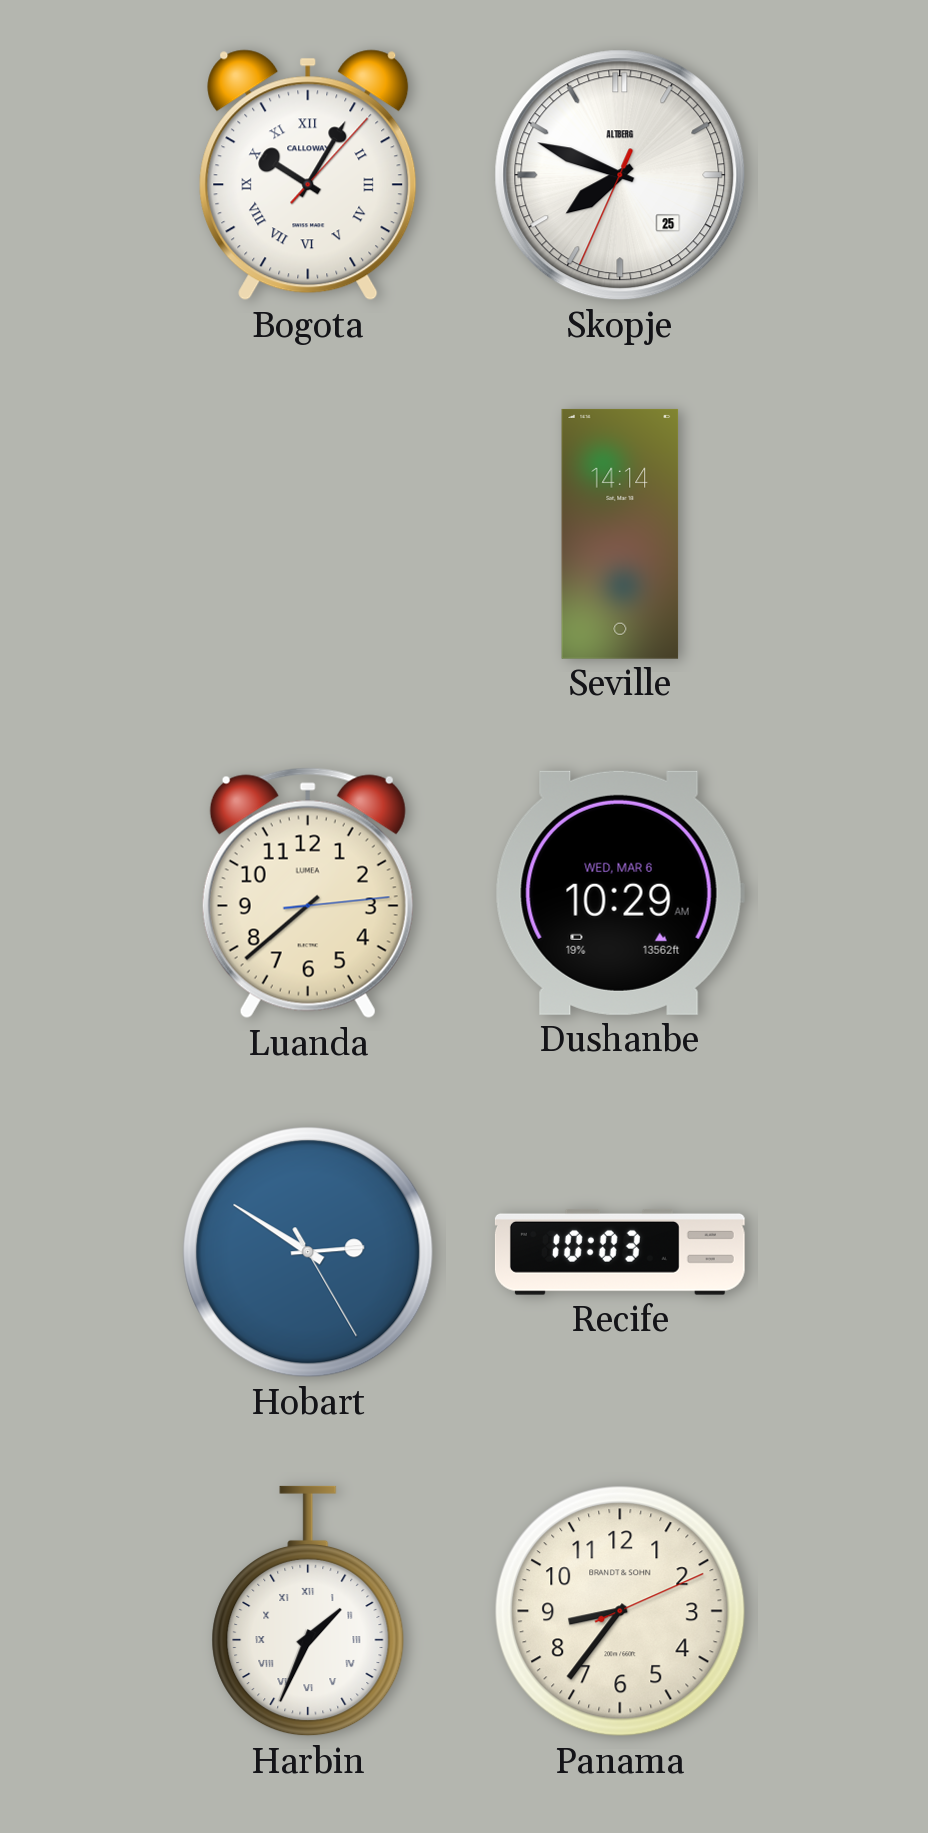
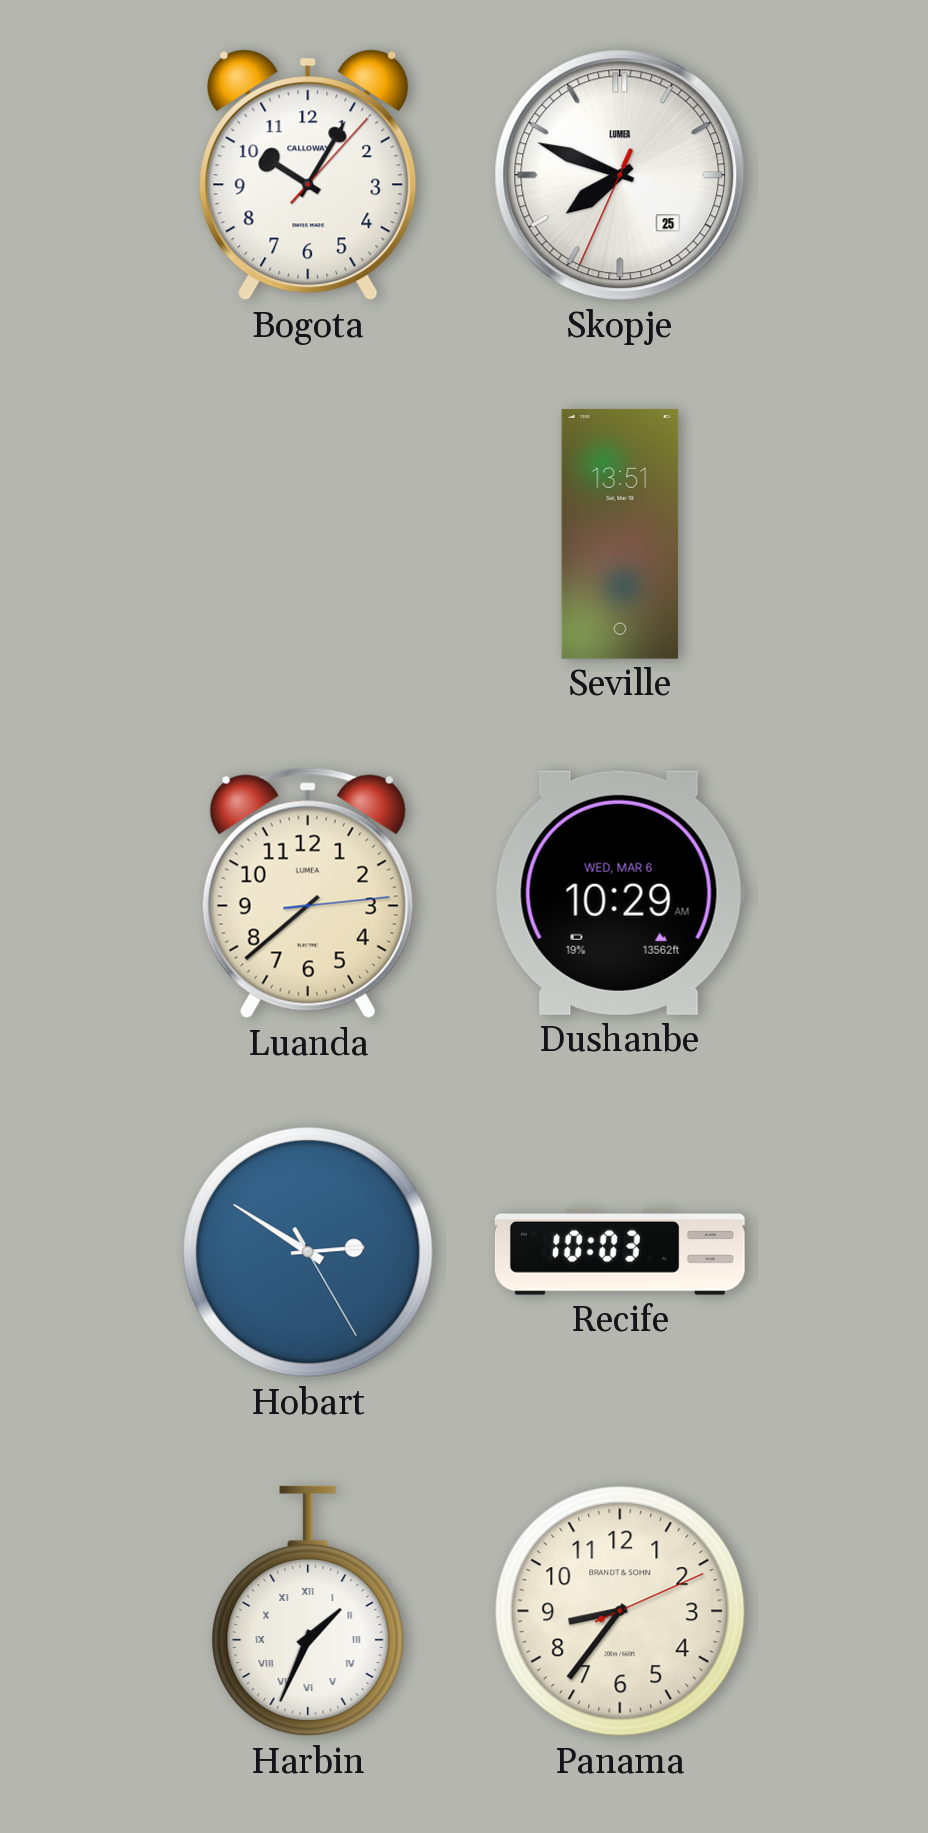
Bogota numerals: Roman -> Arabic
Skopje brand: ALTBERG -> LUMEA
Seville: 14:14 -> 13:51
